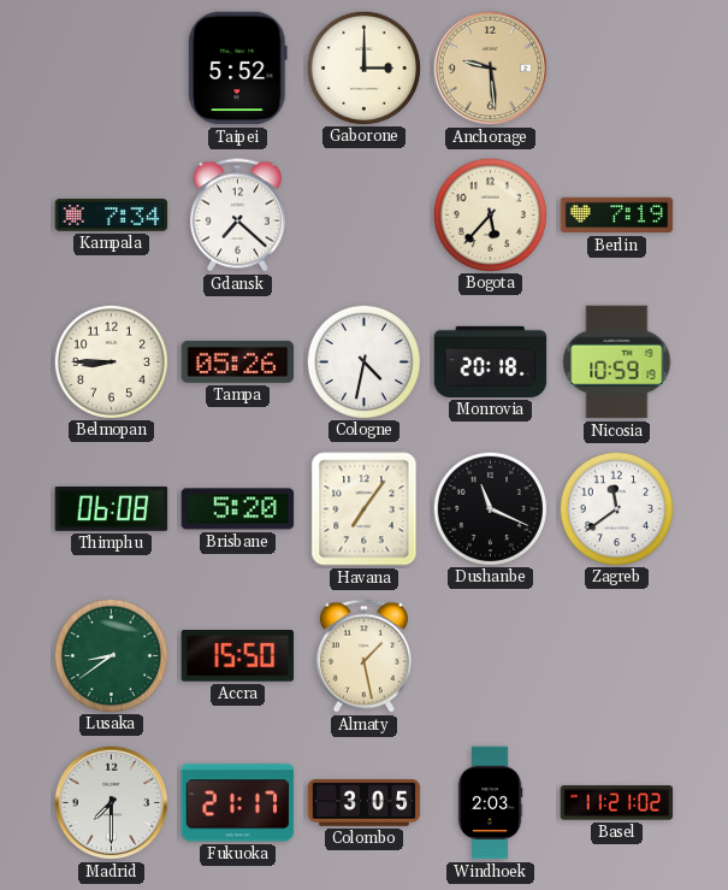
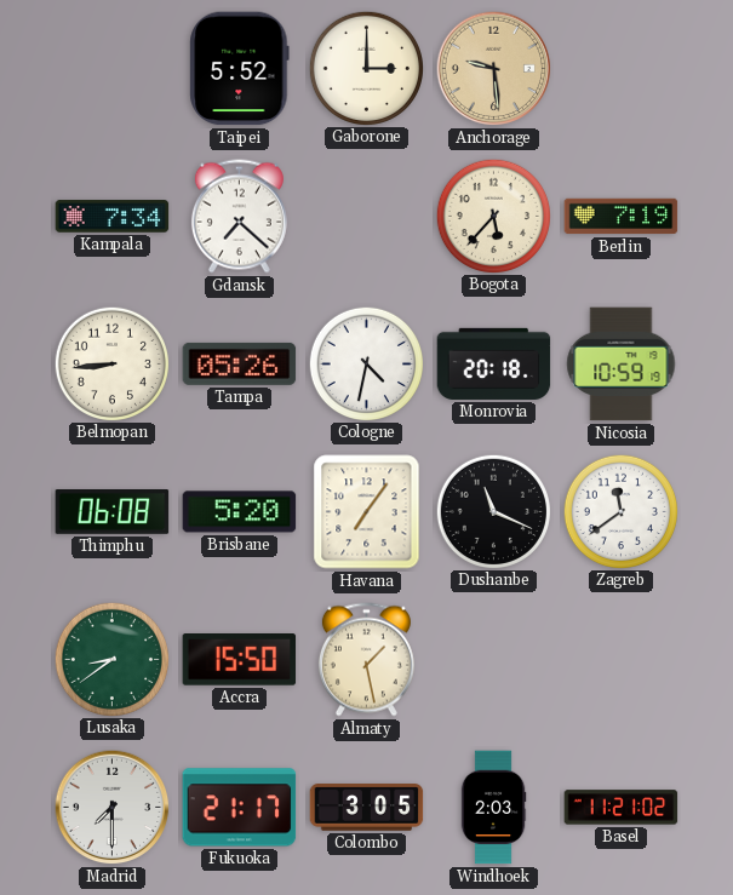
Belmopan: 8:45 -> 8:44
